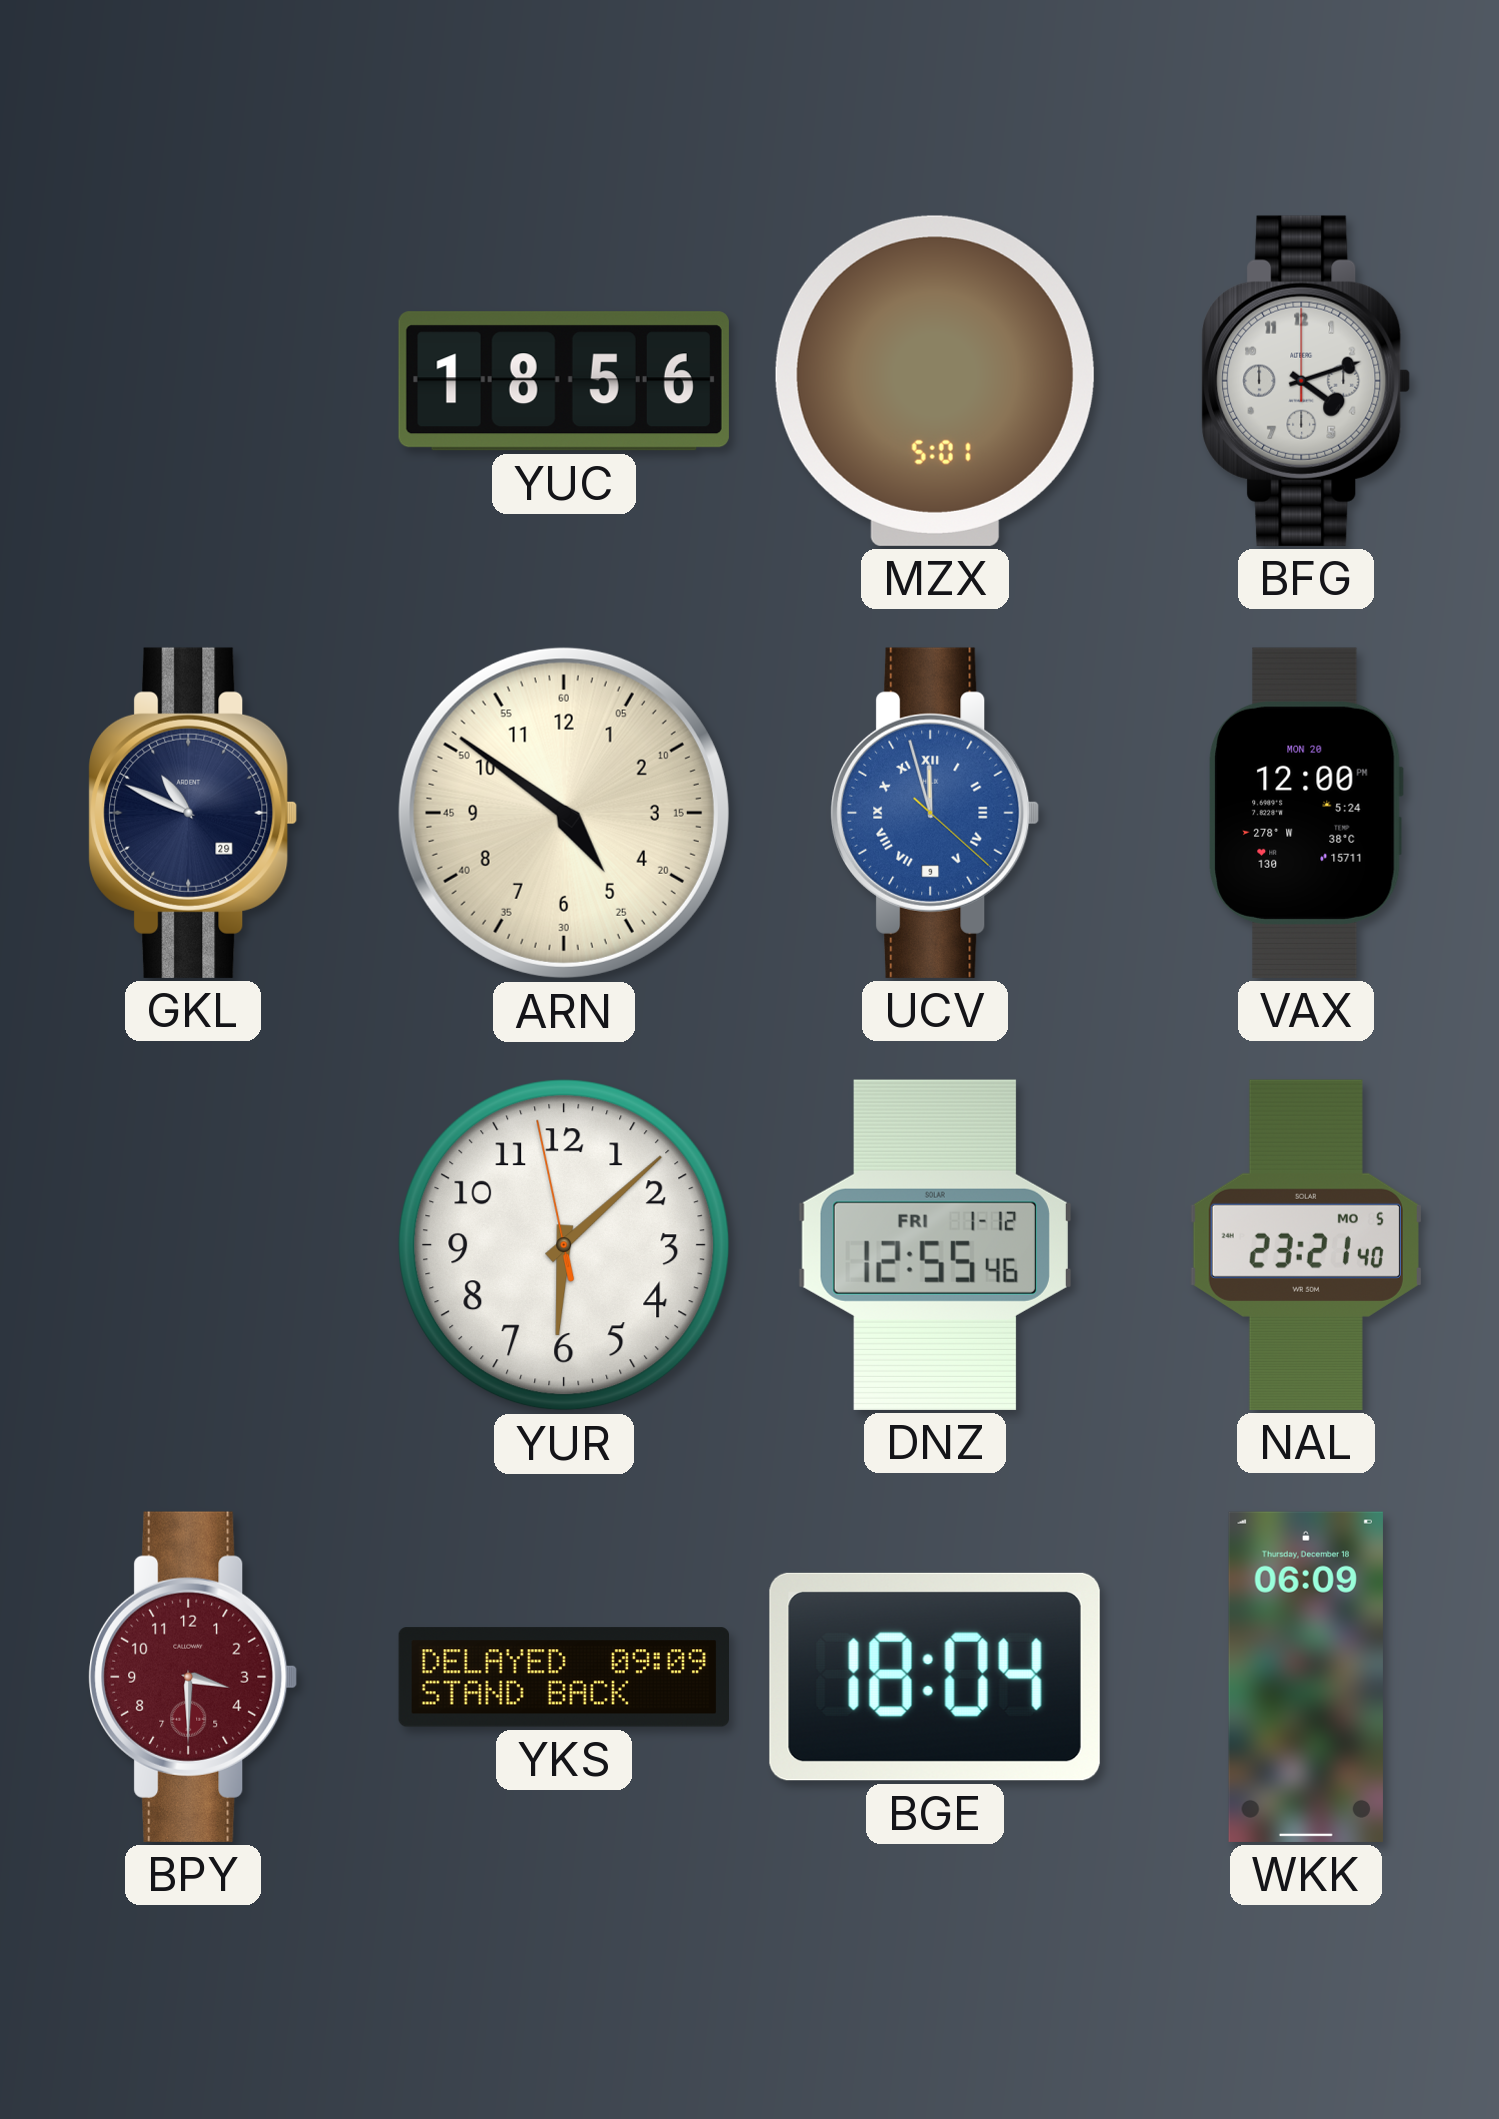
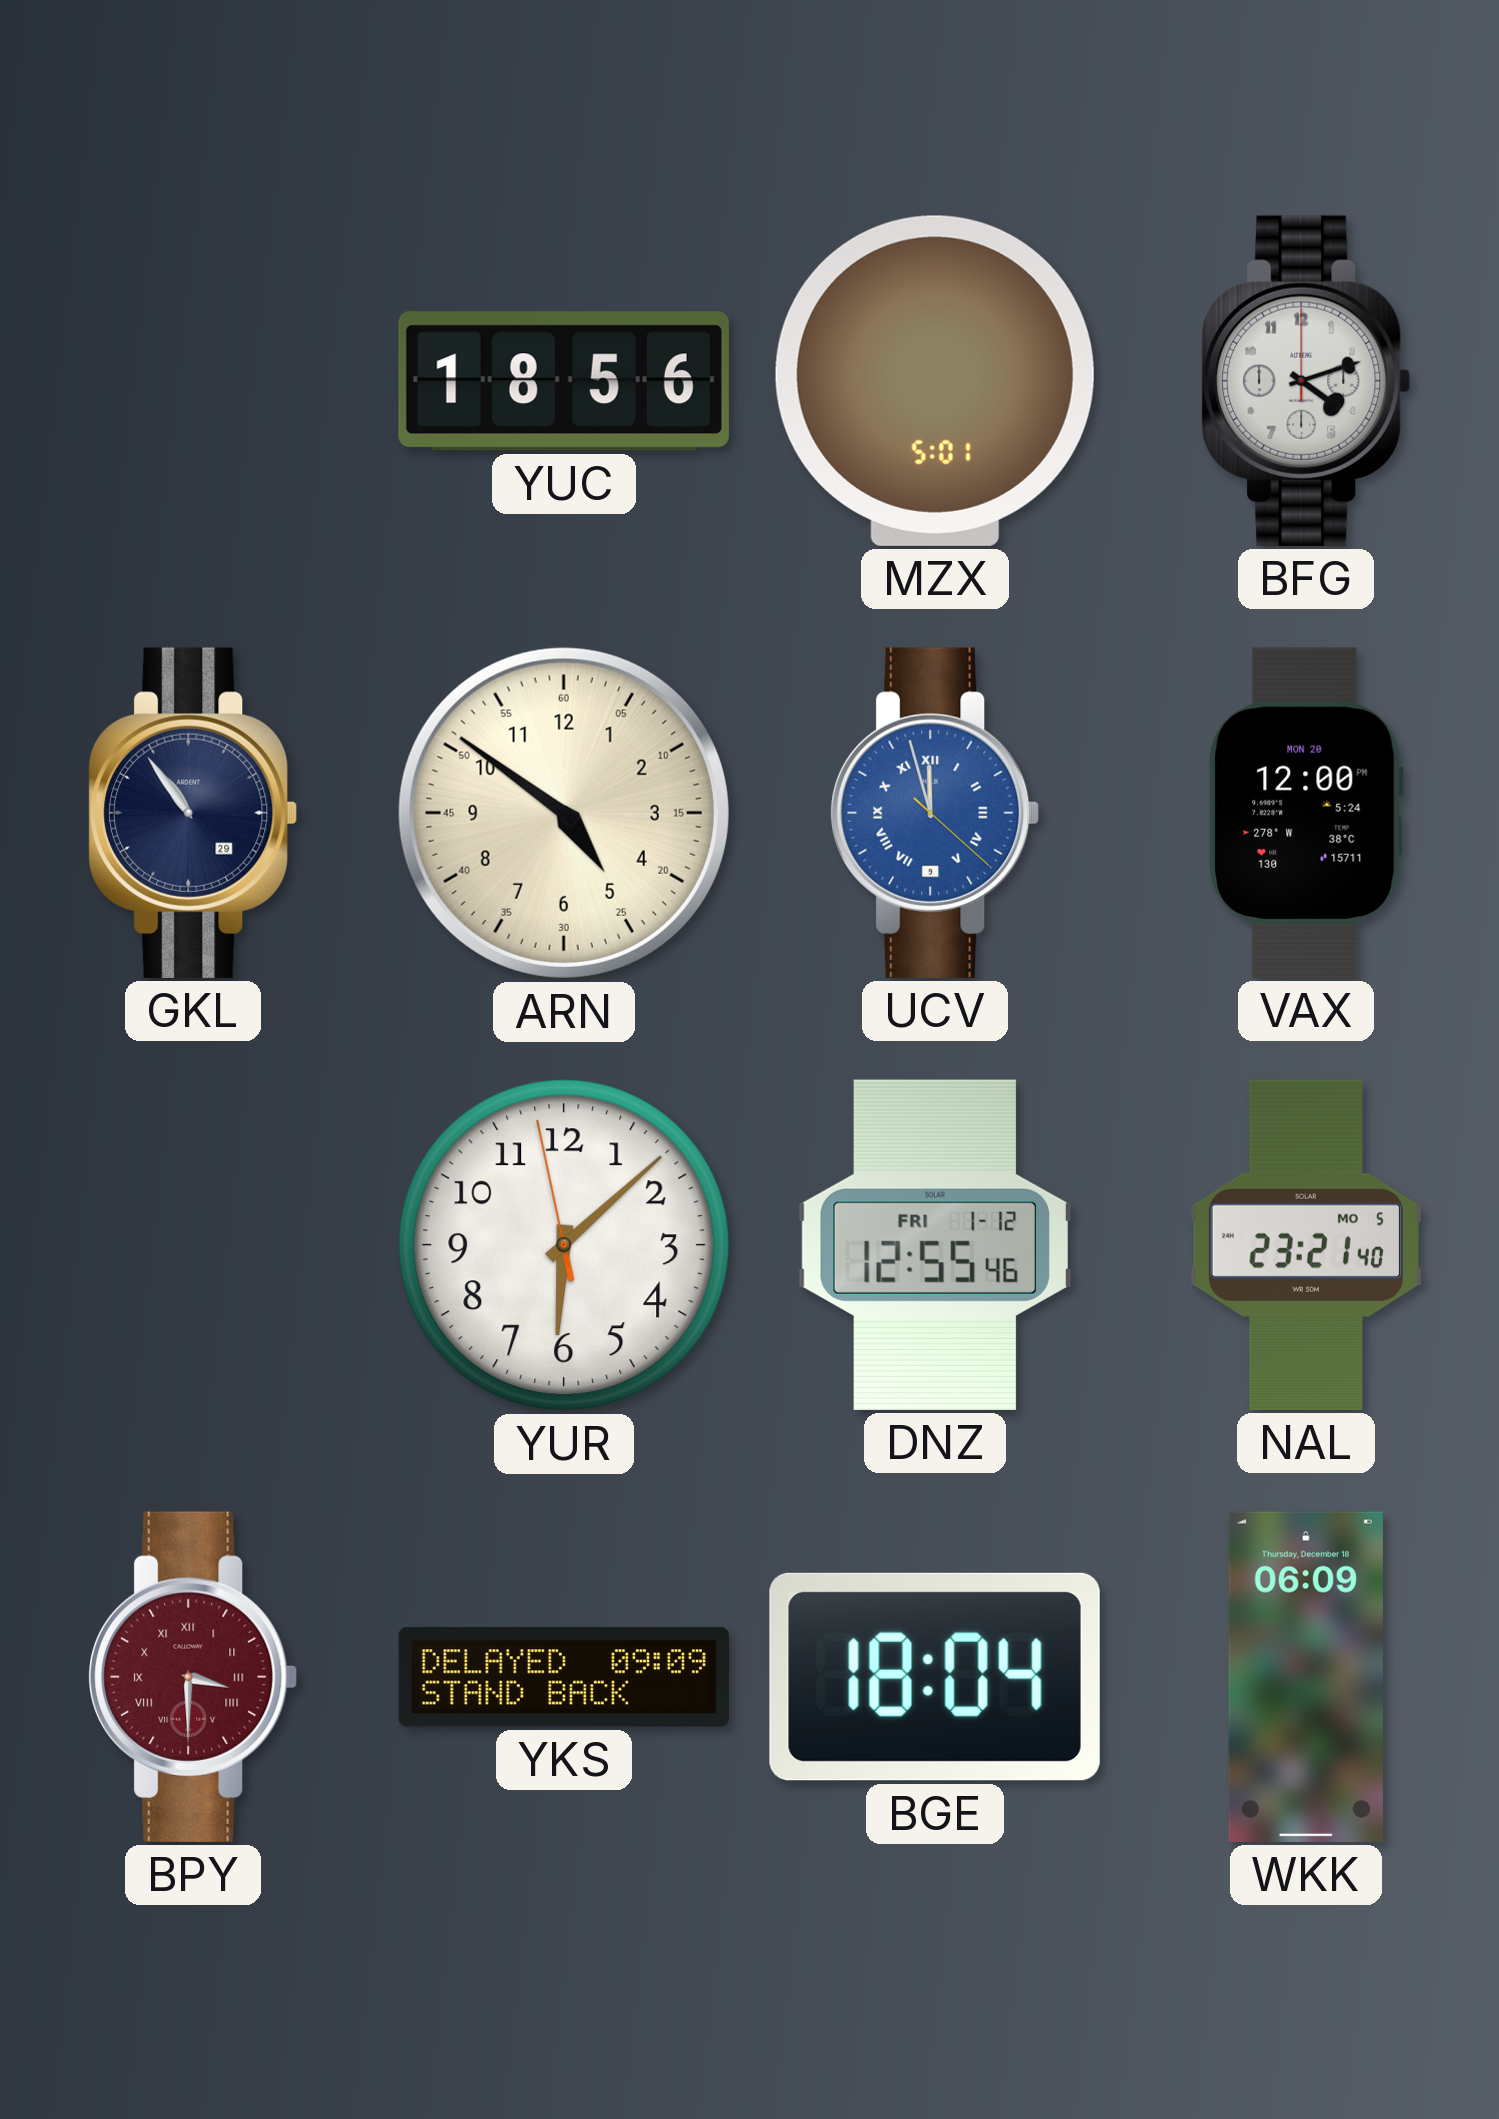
GKL: 10:49 -> 10:54
BPY numerals: Arabic -> Roman
